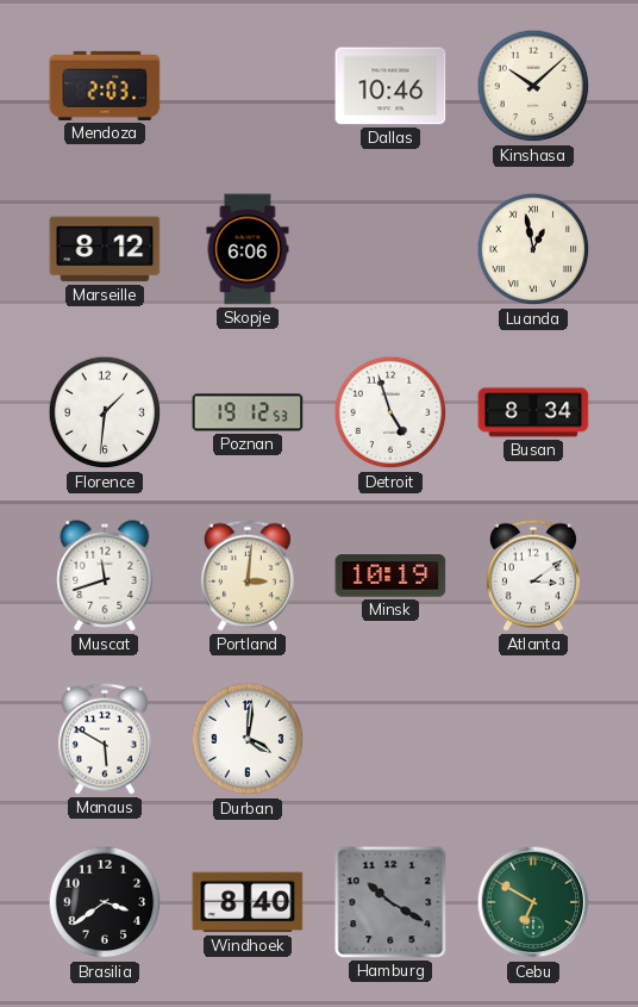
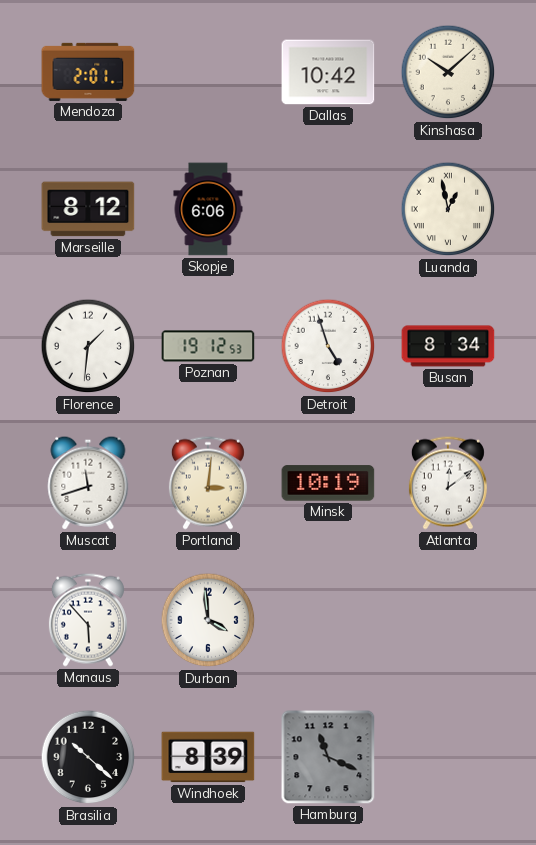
Mendoza: 2:03 -> 2:01
Dallas: 10:46 -> 10:42
Atlanta: 3:09 -> 12:09
Manaus: 5:50 -> 5:53
Durban: 4:01 -> 3:59
Brasilia: 3:39 -> 10:22
Windhoek: 8:40 -> 8:39
Hamburg: 10:20 -> 11:19
Cebu: 6:50 -> none
